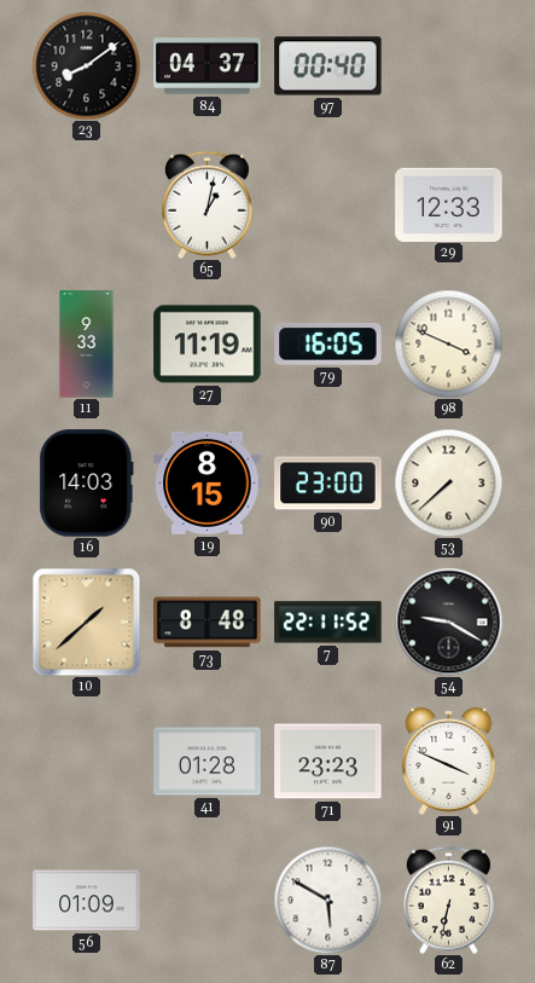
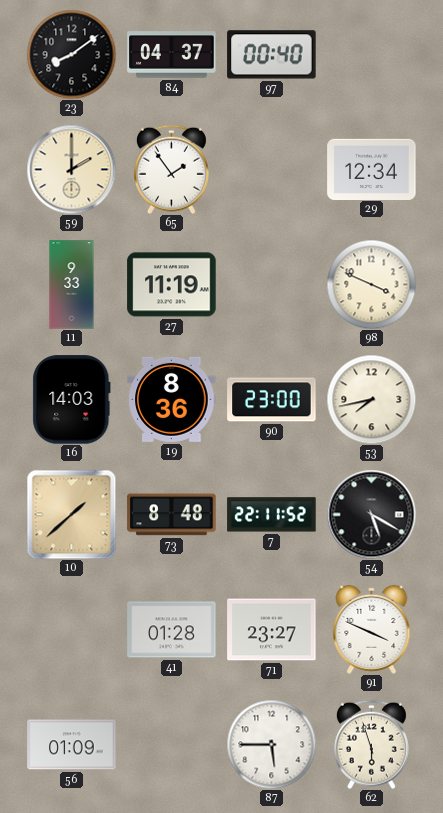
59: none -> 2:00
65: 1:02 -> 1:54
29: 12:33 -> 12:34
79: 16:05 -> none
19: 8:15 -> 8:36
53: 7:38 -> 7:43
54: 9:20 -> 5:20
71: 23:23 -> 23:27
87: 5:50 -> 5:45
62: 6:32 -> 5:57
